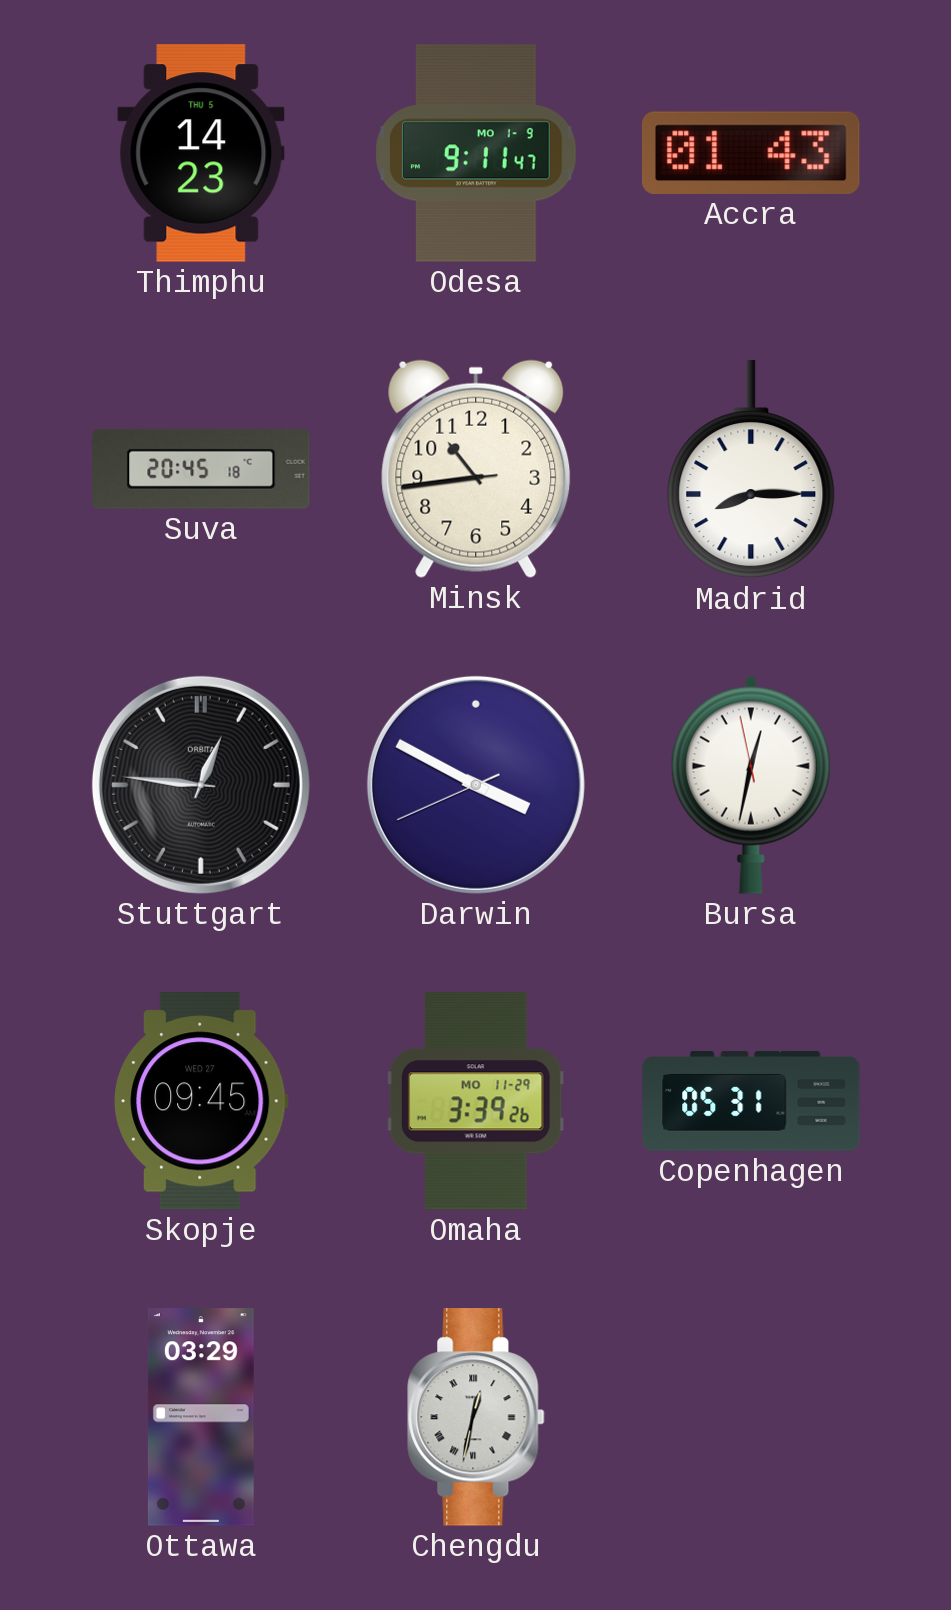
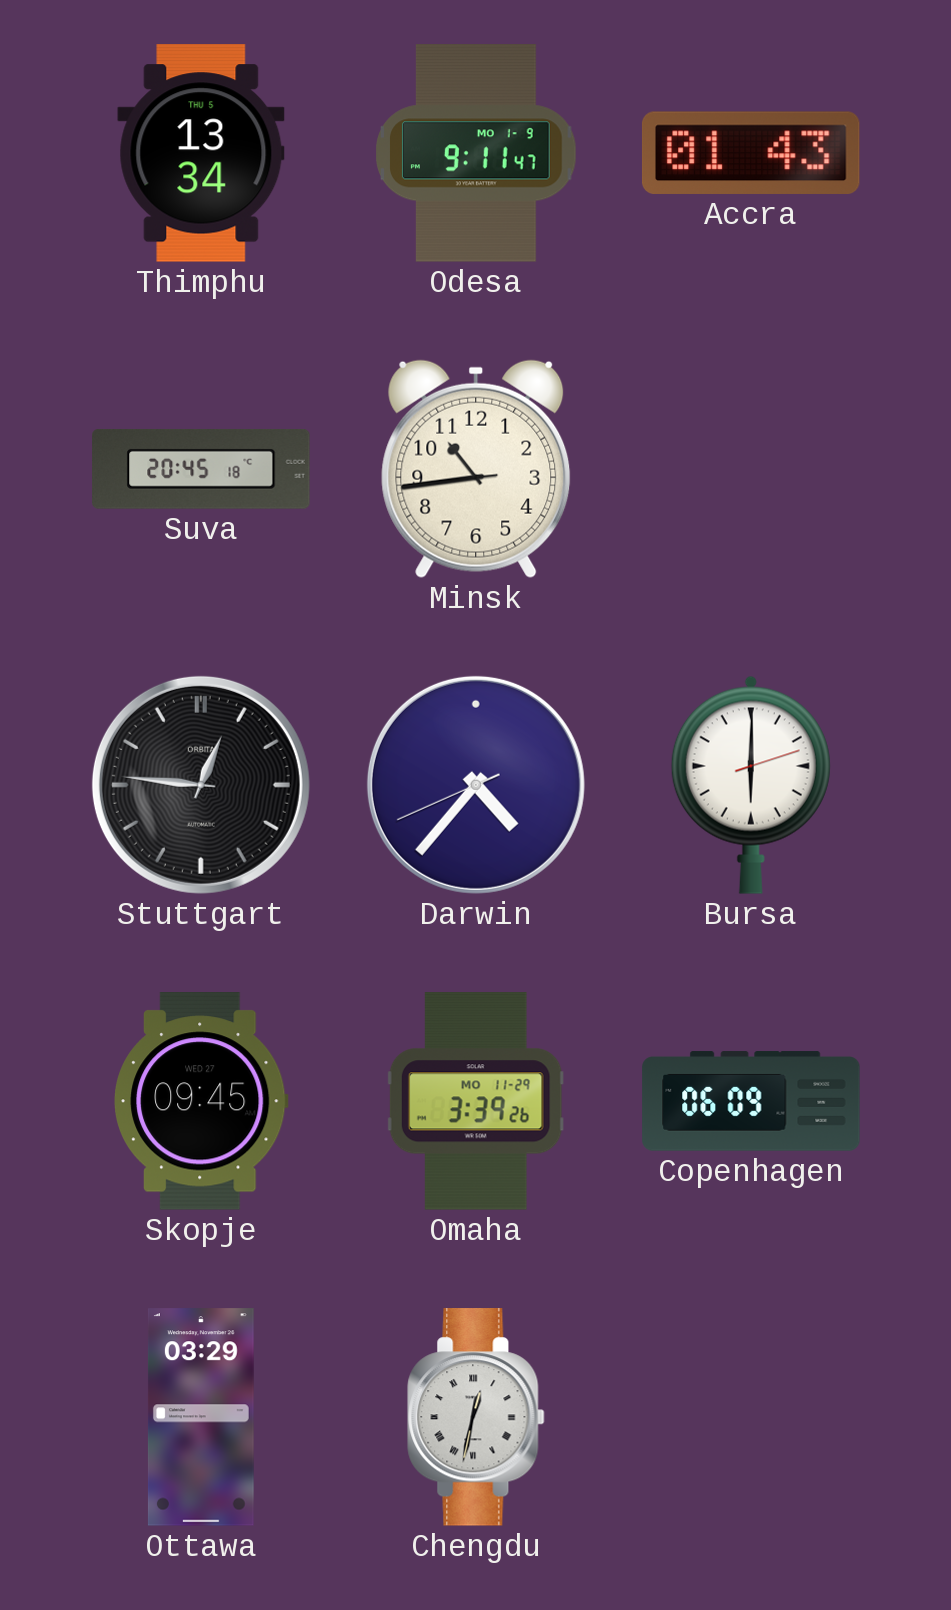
Thimphu: 14:23 -> 13:34
Madrid: 8:15 -> none
Darwin: 3:49 -> 4:36
Bursa: 12:31 -> 6:00
Copenhagen: 05:31 -> 06:09
